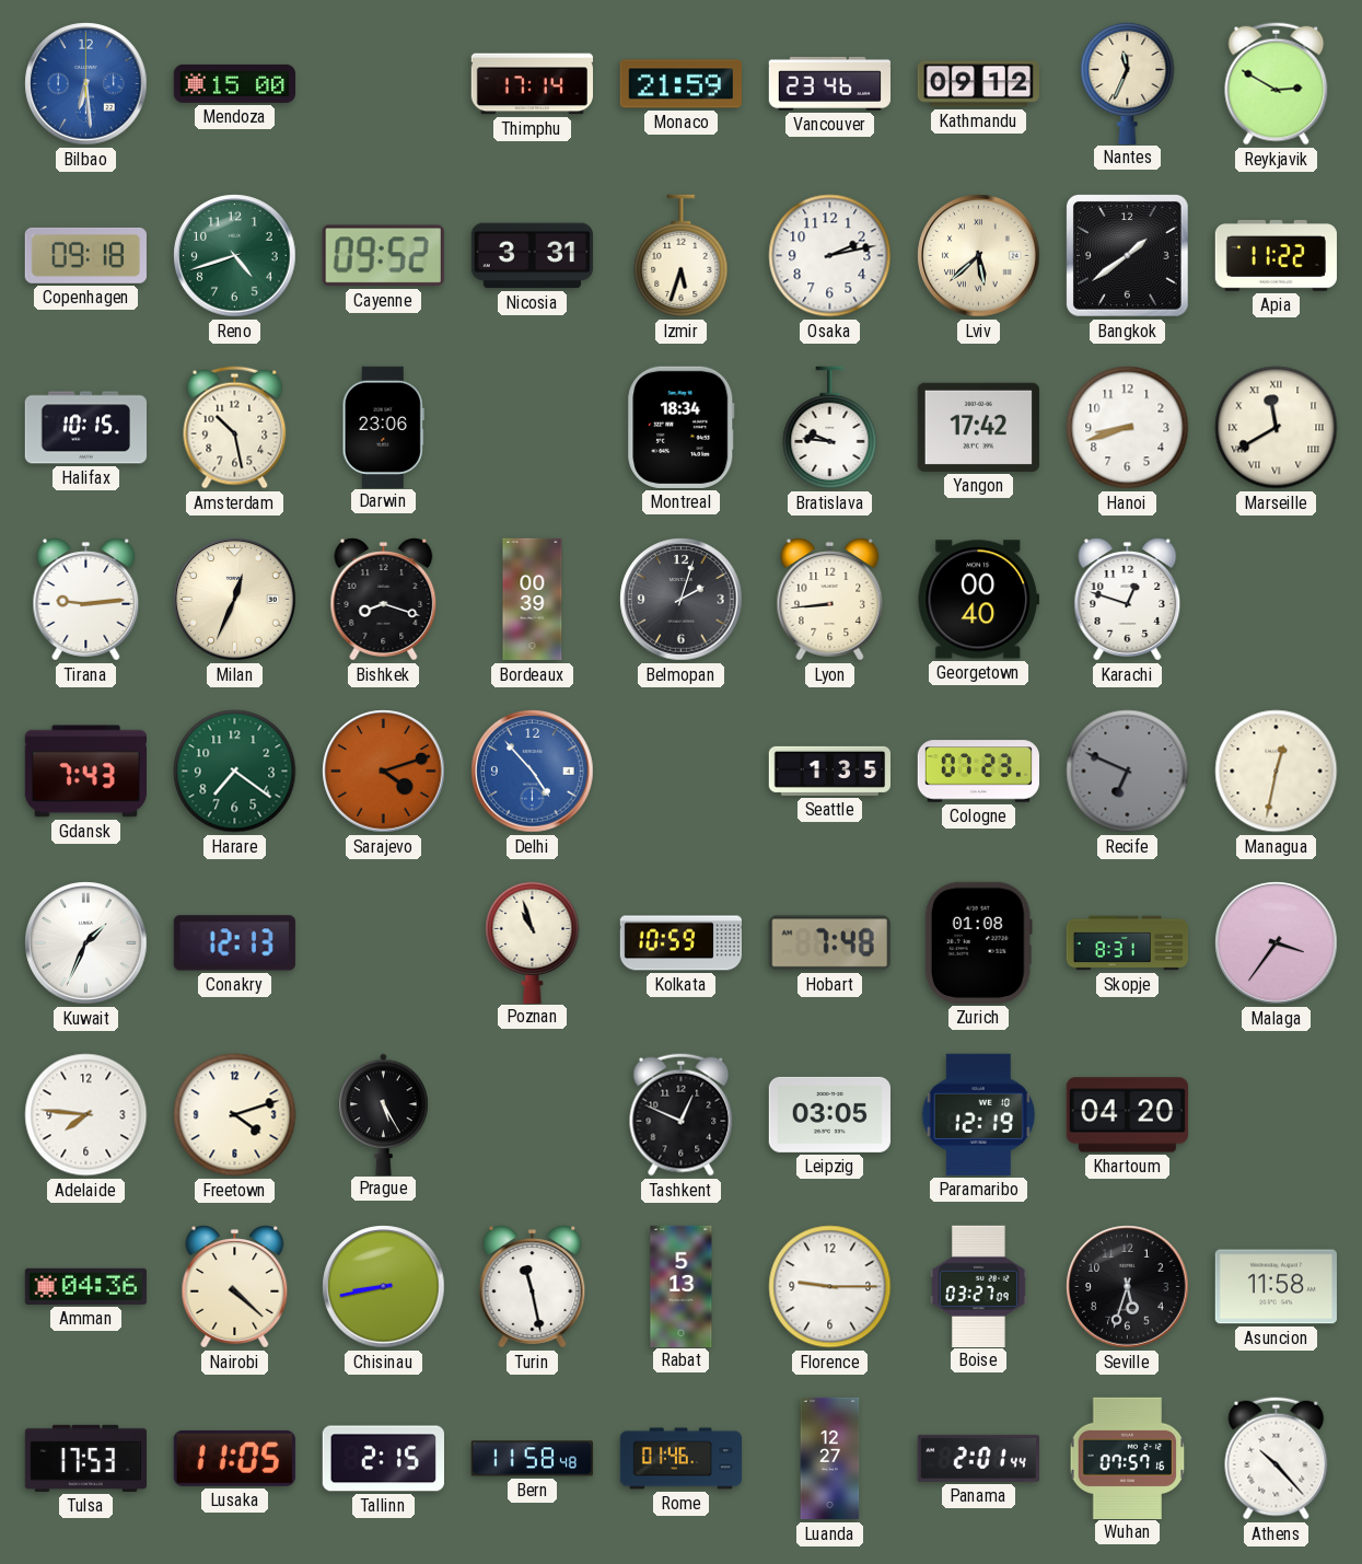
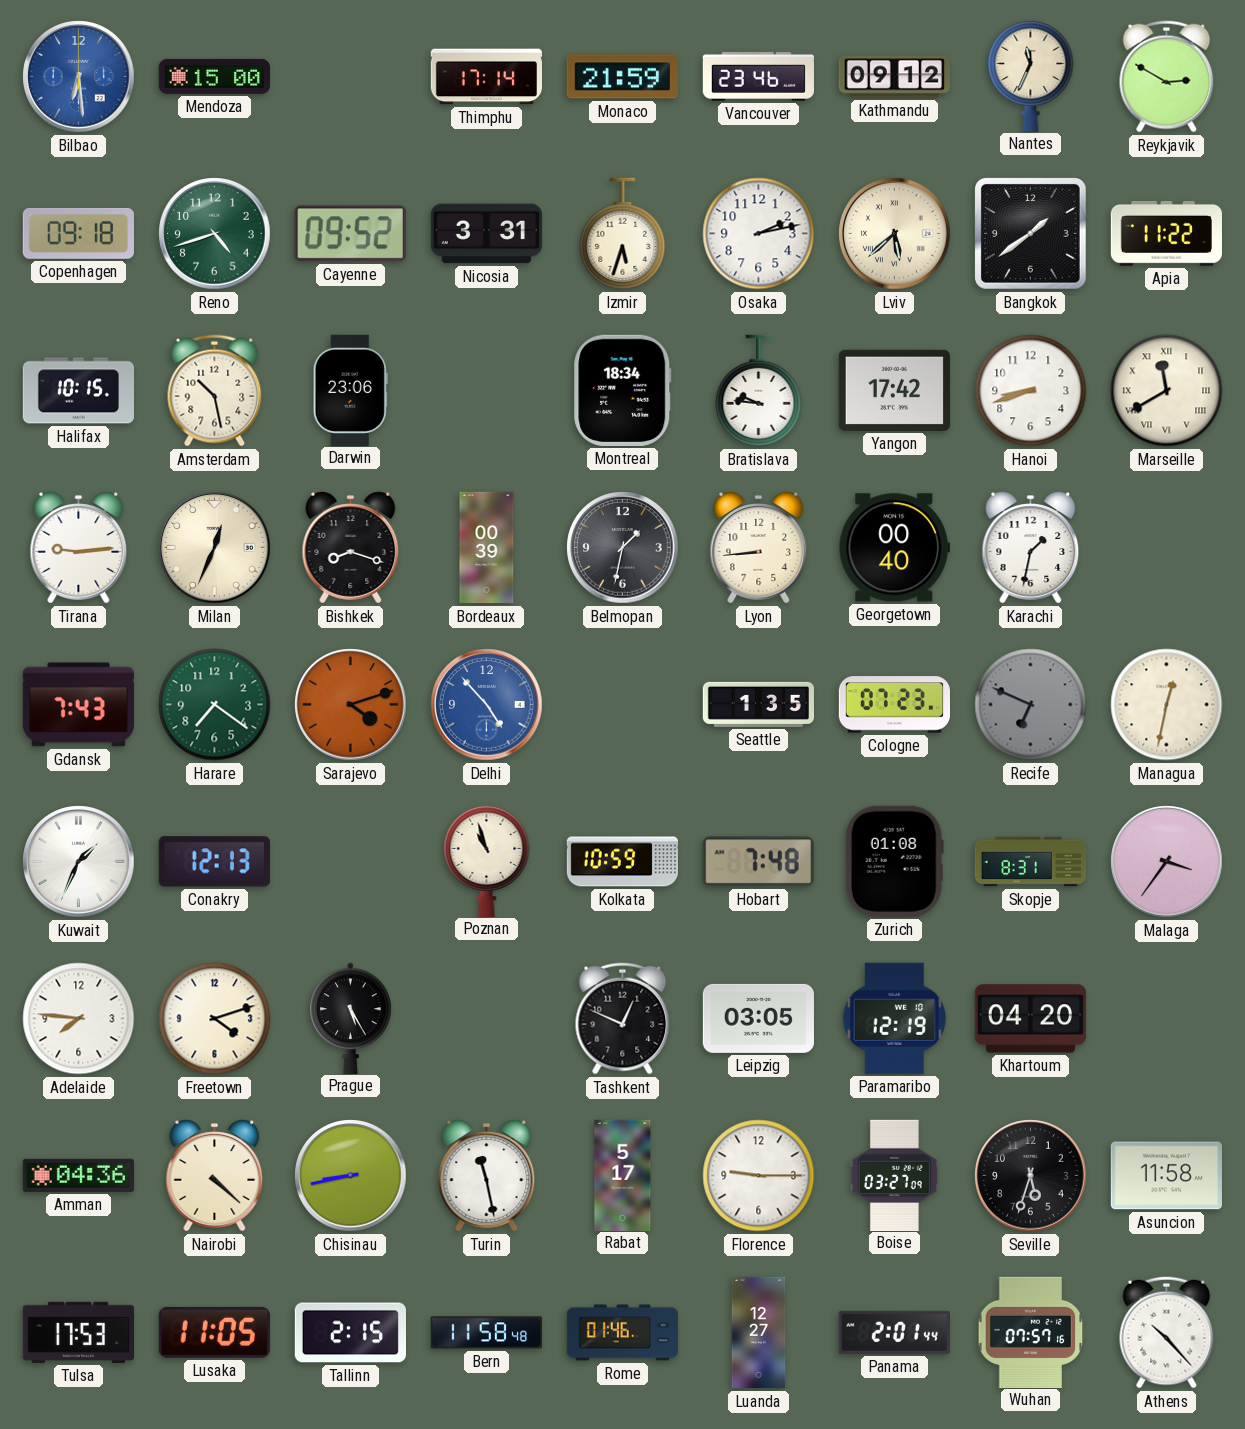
Belmopan: 2:03 -> 1:32
Karachi: 12:48 -> 1:32
Rabat: 5:13 -> 5:17
